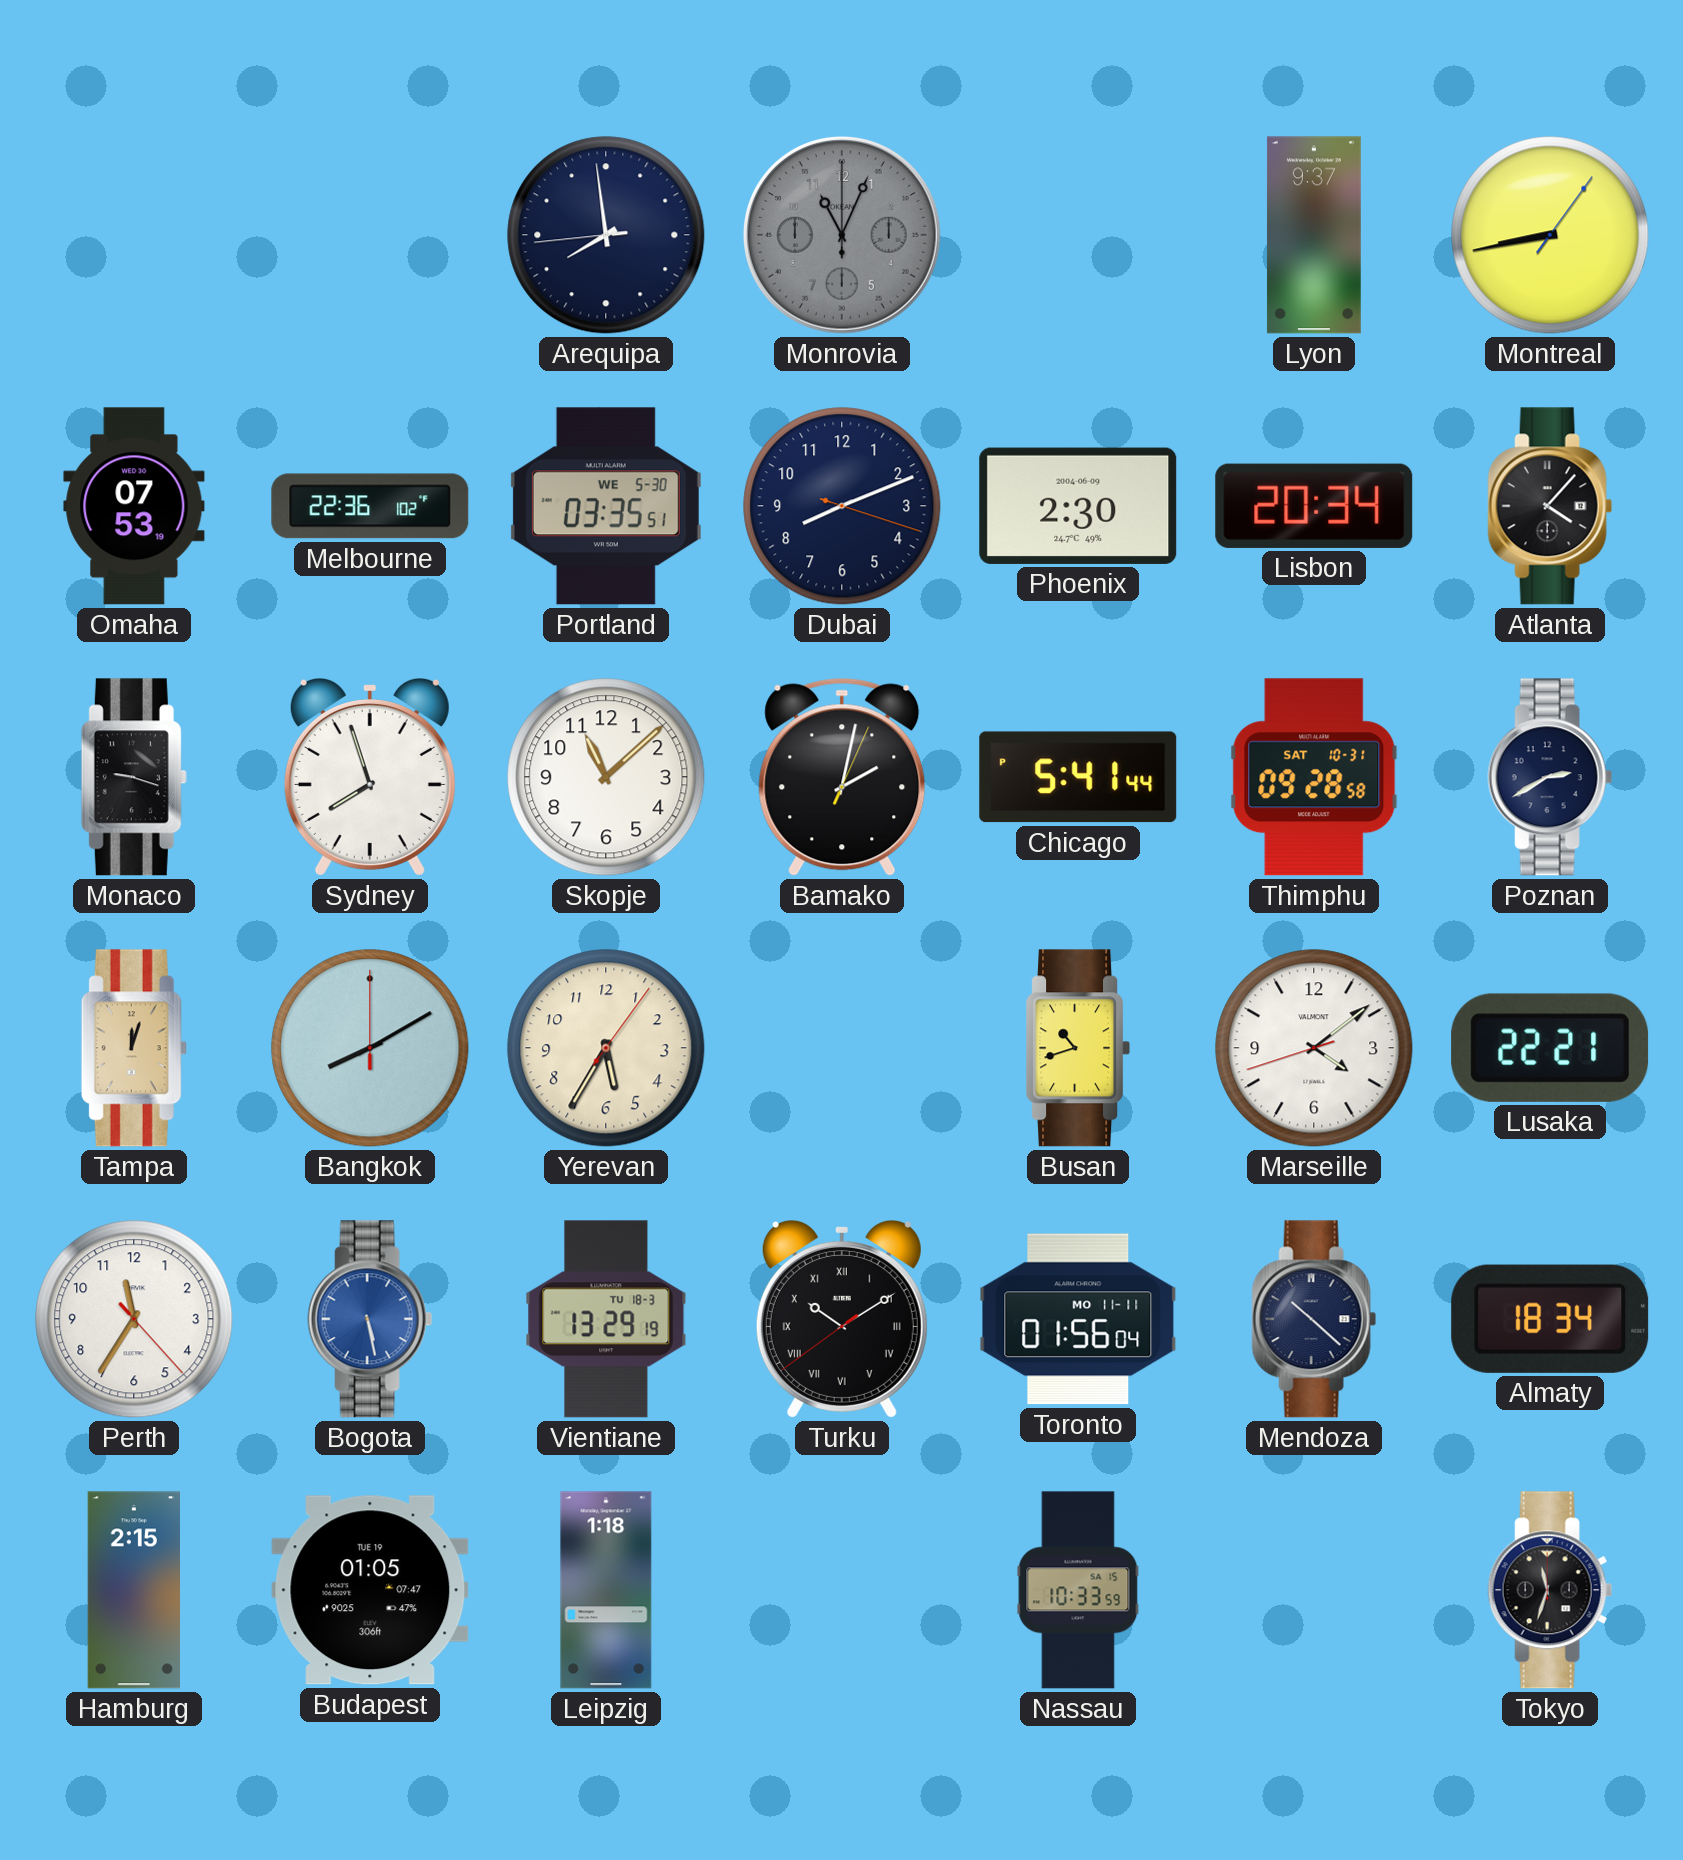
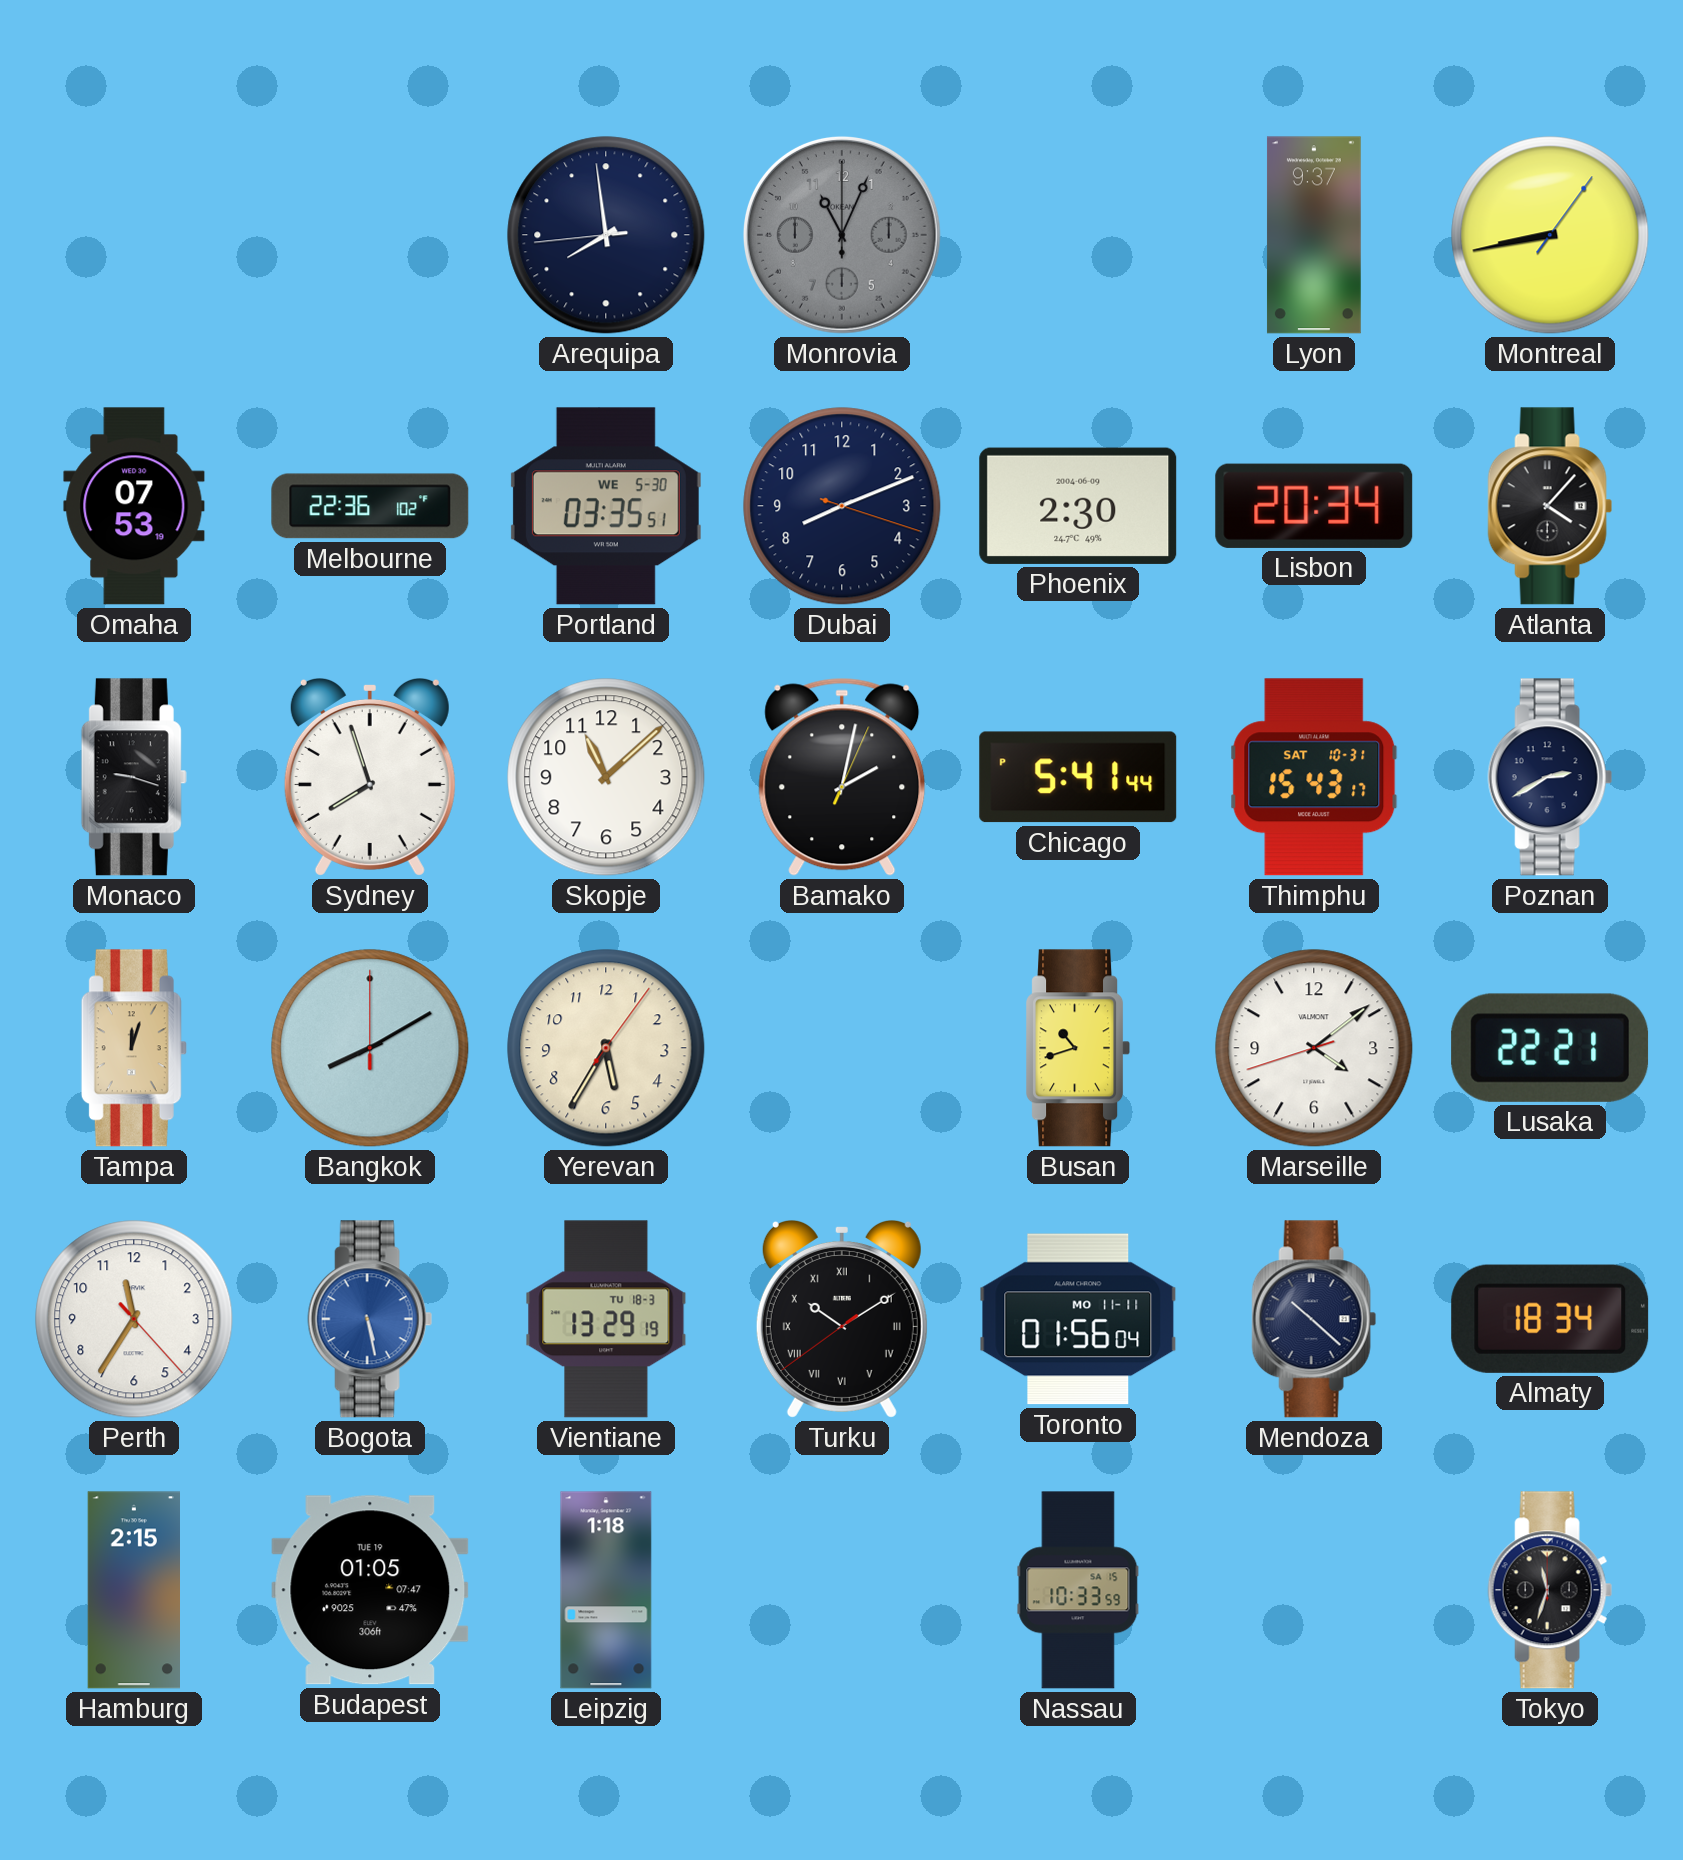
Thimphu: 09:28 -> 15:43
